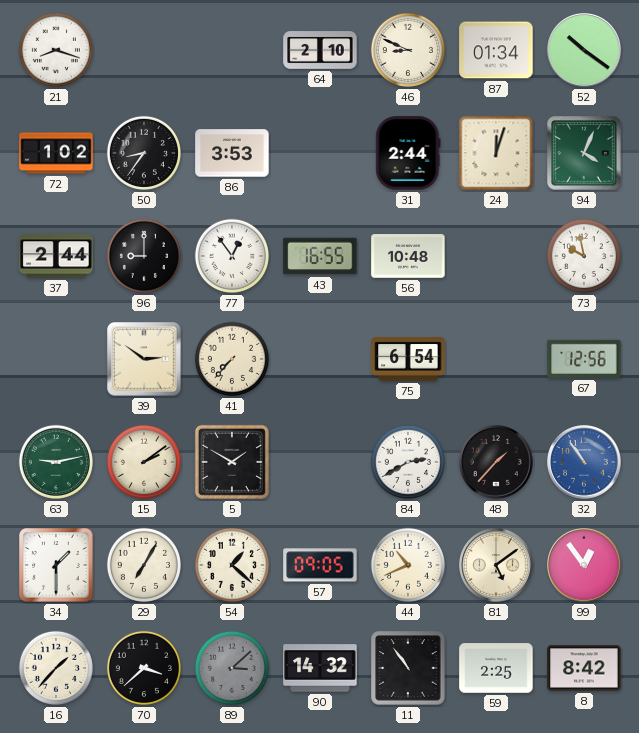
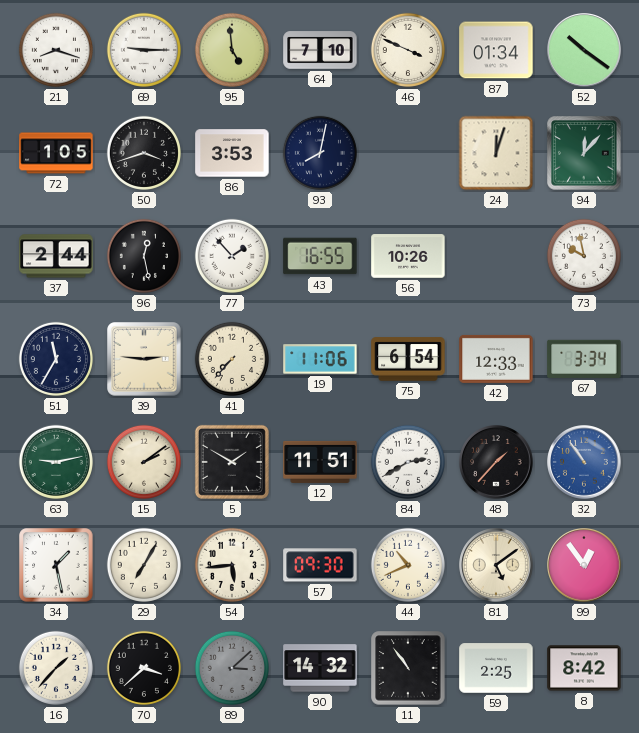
69: none -> 9:15
95: none -> 4:59
64: 2:10 -> 7:10
46: 8:49 -> 3:49
72: 1:02 -> 1:05
50: 8:36 -> 3:42
93: none -> 8:02
31: 2:44 -> none
94: 4:04 -> 12:07
96: 9:00 -> 12:28
77: 12:54 -> 1:53
56: 10:48 -> 10:26
51: none -> 11:35
39: 2:51 -> 2:46
19: none -> 11:06
42: none -> 12:33
67: 12:56 -> 3:34
12: none -> 11:51
34: 1:30 -> 1:28
54: 1:22 -> 5:44
57: 09:05 -> 09:30
